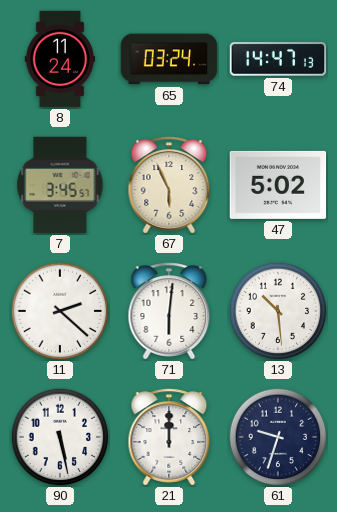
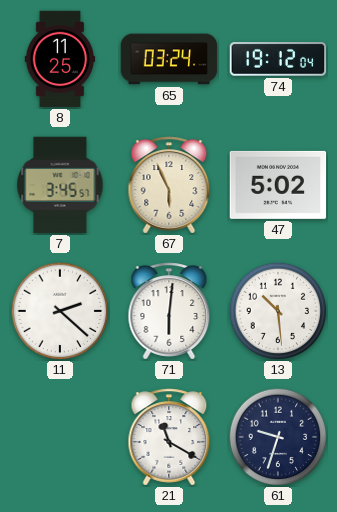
8: 11:24 -> 11:25
74: 14:47 -> 19:12
90: 5:28 -> none
21: 12:00 -> 11:20
